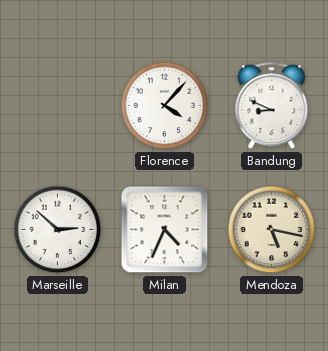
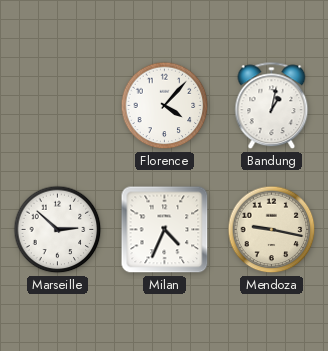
Bandung: 8:49 -> 1:02
Mendoza: 5:17 -> 9:17
